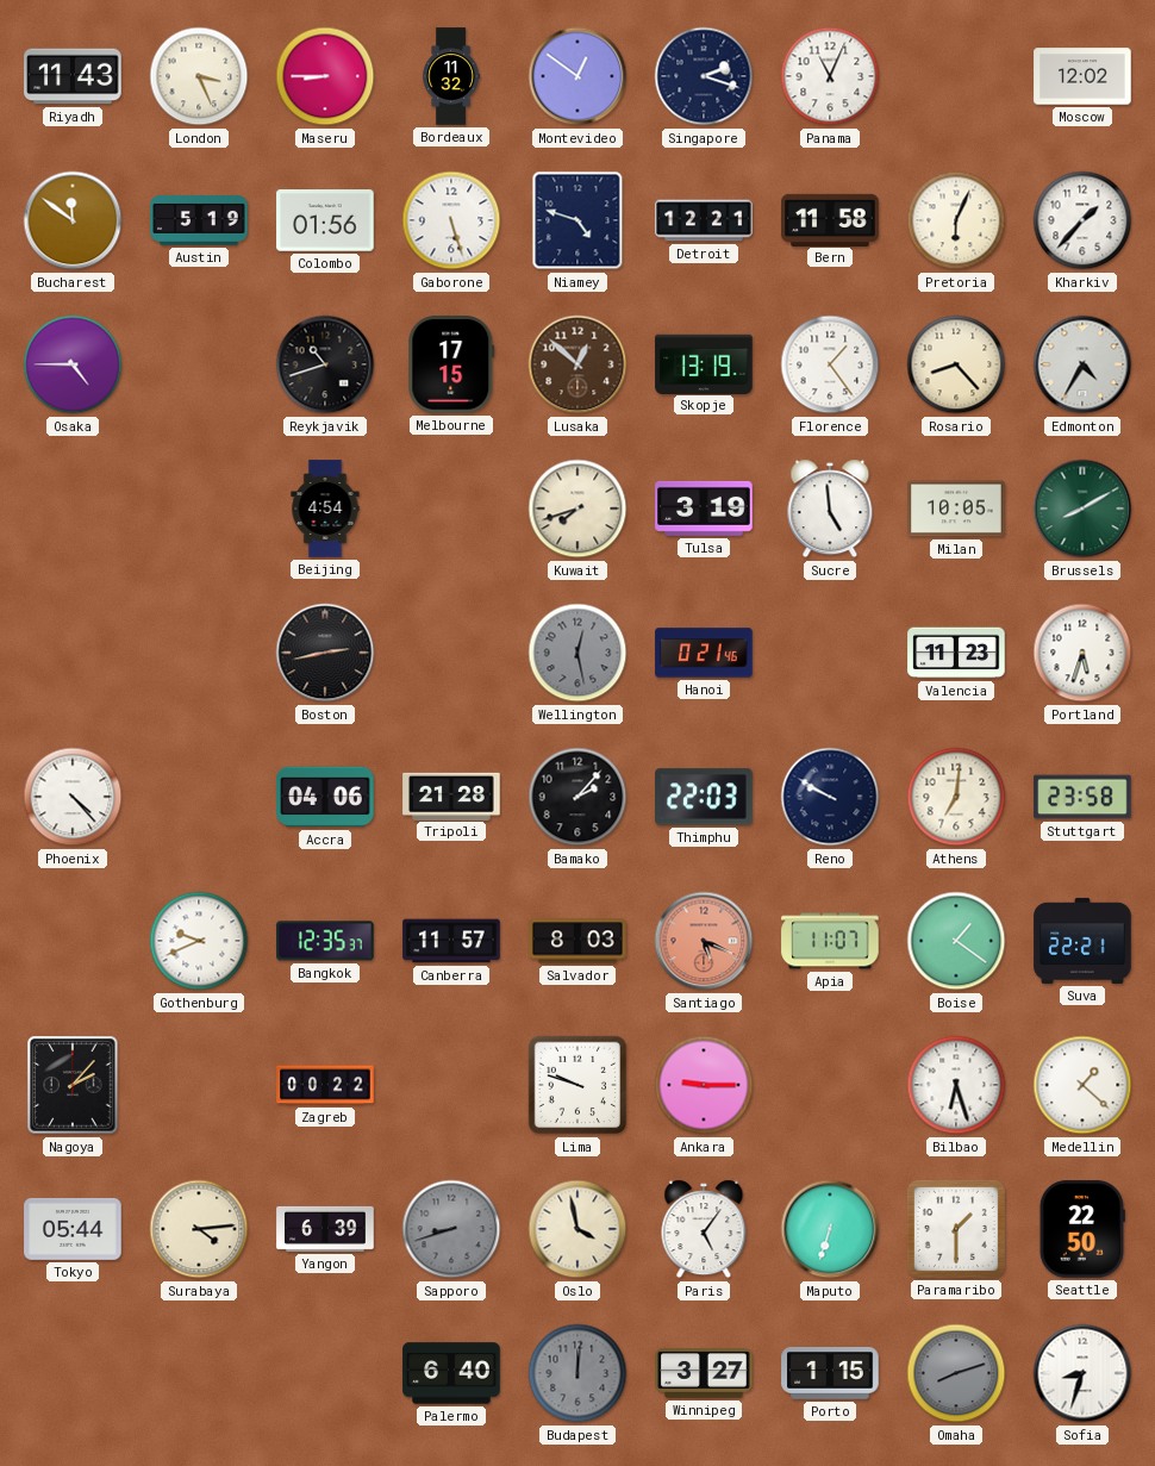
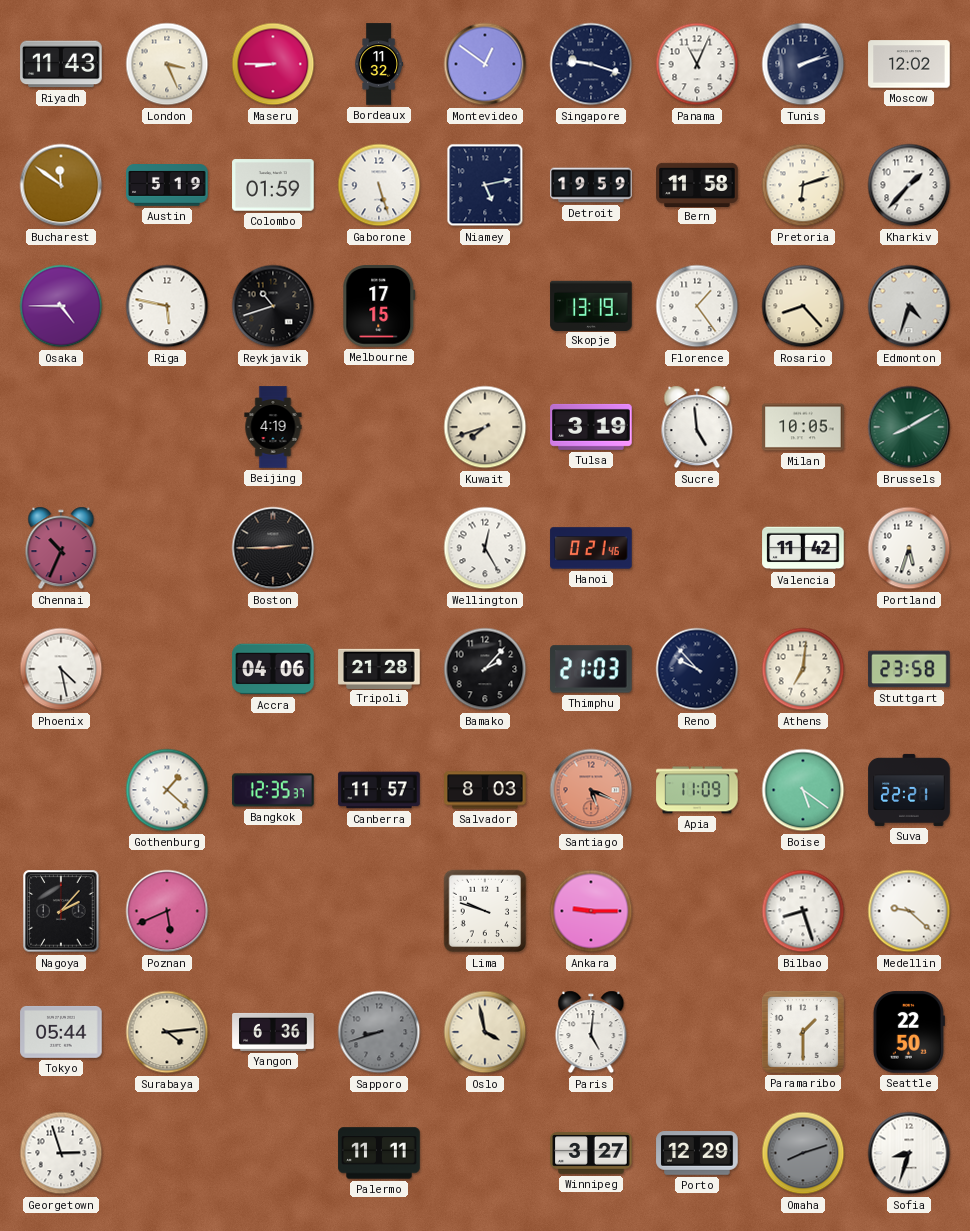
Singapore: 2:18 -> 9:18
Tunis: none -> 2:12
Colombo: 01:56 -> 01:59
Niamey: 4:48 -> 5:13
Detroit: 12:21 -> 19:59
Pretoria: 6:04 -> 6:12
Riga: none -> 5:47
Lusaka: 12:52 -> none
Edmonton: 4:35 -> 4:33
Beijing: 4:54 -> 4:19
Chennai: none -> 10:34
Boston: 2:43 -> 2:45
Wellington: 12:28 -> 12:25
Wellington dial: grey -> white
Valencia: 11:23 -> 11:42
Phoenix: 4:23 -> 4:28
Thimphu: 22:03 -> 21:03
Reno: 9:50 -> 9:53
Gothenburg: 9:41 -> 1:22
Apia: 11:07 -> 11:09
Boise: 1:21 -> 5:21
Poznan: none -> 5:41
Zagreb: 00:22 -> none
Bilbao: 6:27 -> 8:27
Medellin: 1:22 -> 9:22
Yangon: 6:39 -> 6:36
Paris: 5:06 -> 5:01
Maputo: 6:33 -> none
Georgetown: none -> 2:57
Palermo: 6:40 -> 11:11
Budapest: 12:01 -> none
Porto: 1:15 -> 12:29
